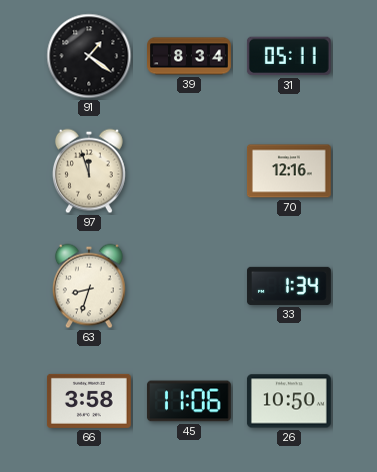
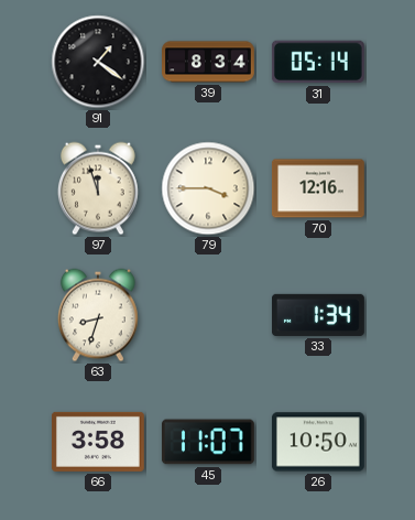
31: 05:11 -> 05:14
79: none -> 3:45
45: 11:06 -> 11:07
